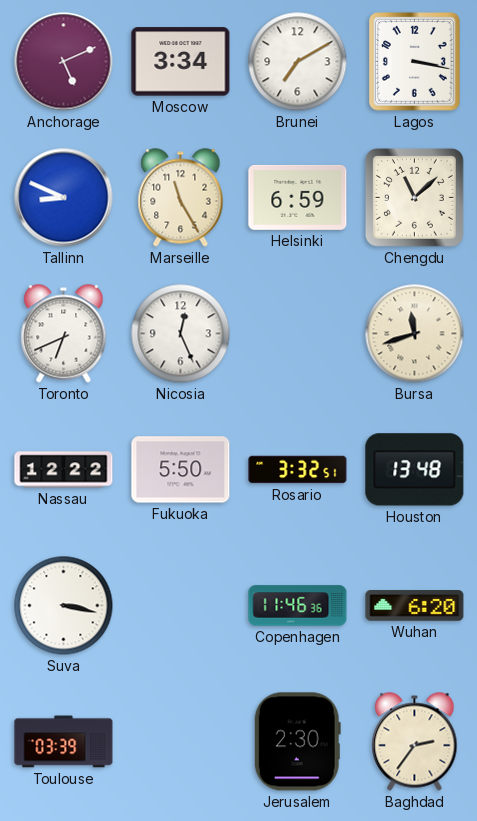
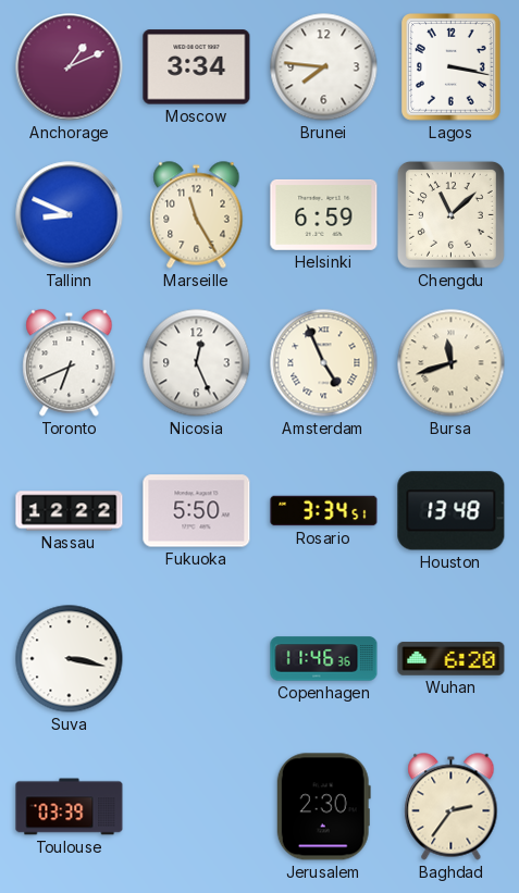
Anchorage: 5:11 -> 1:11
Brunei: 7:10 -> 7:46
Amsterdam: none -> 4:56
Rosario: 3:32 -> 3:34
